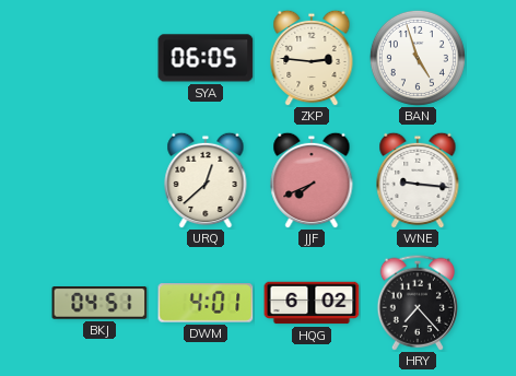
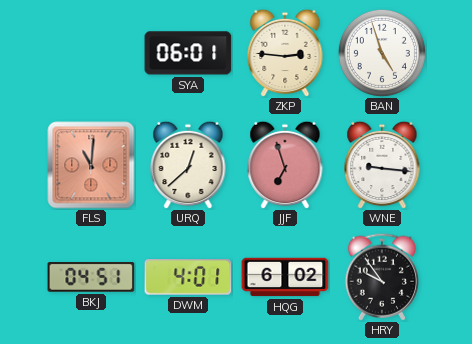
SYA: 06:05 -> 06:01
FLS: none -> 11:01
JJF: 7:41 -> 6:57
HRY: 7:23 -> 9:54
